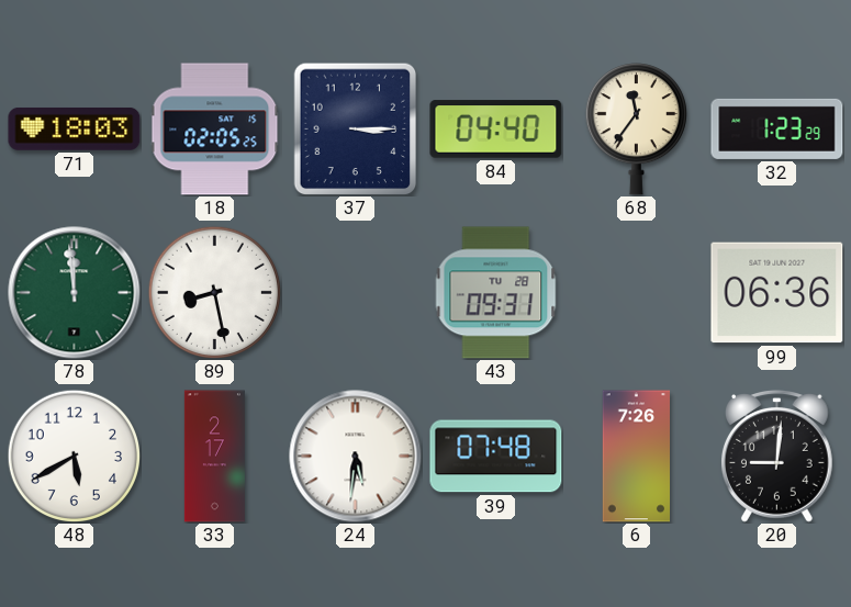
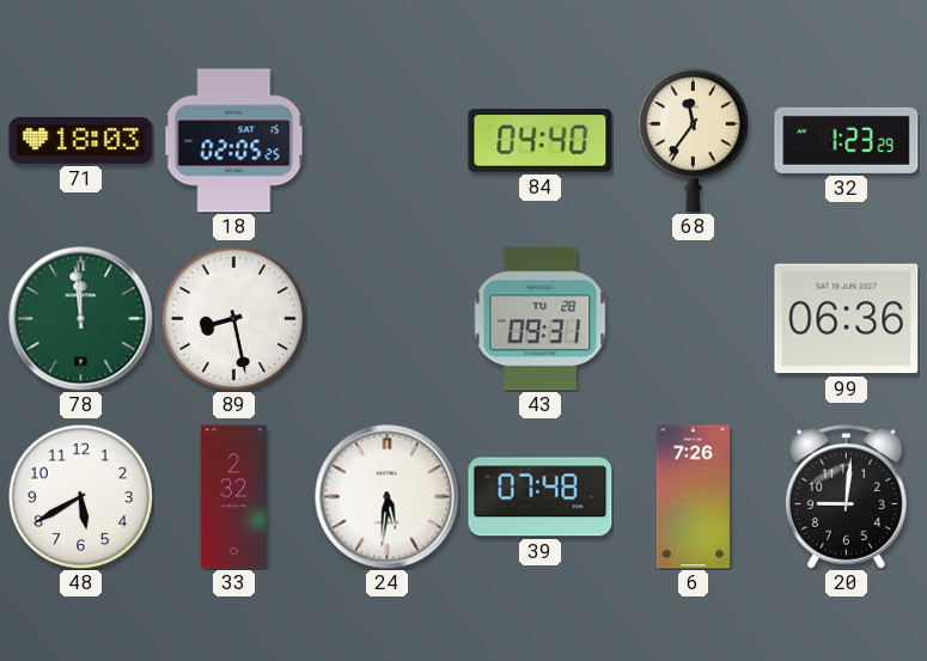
37: 3:15 -> none
33: 2:17 -> 2:32
